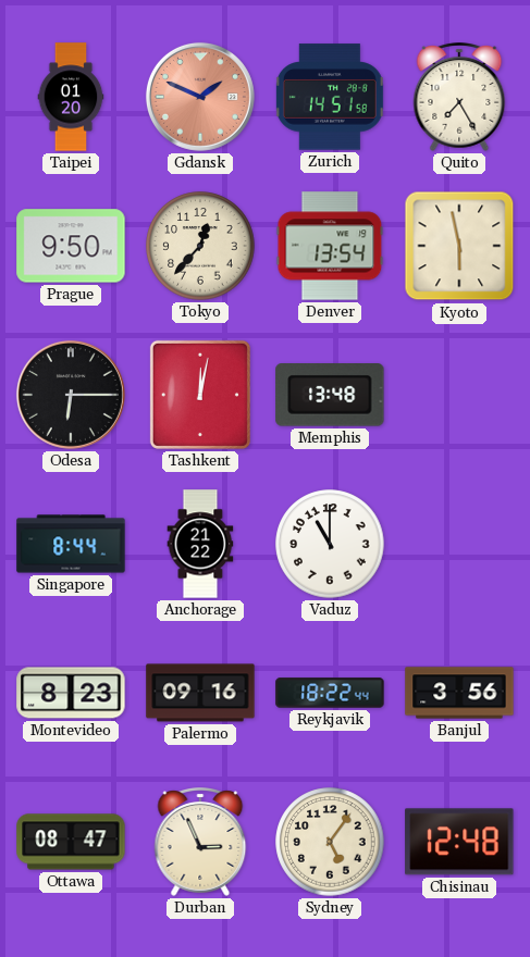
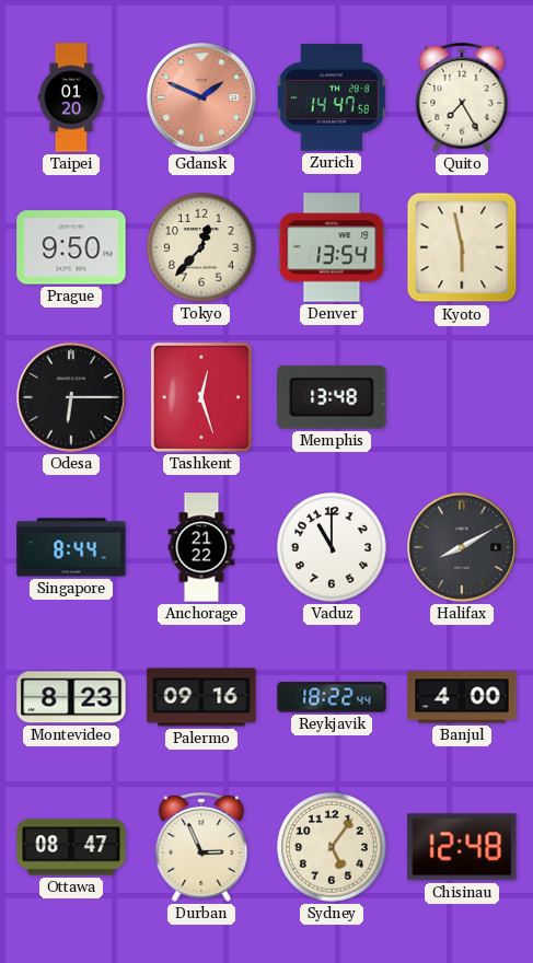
Zurich: 14:51 -> 14:47
Tashkent: 12:02 -> 12:27
Halifax: none -> 8:10
Banjul: 3:56 -> 4:00
